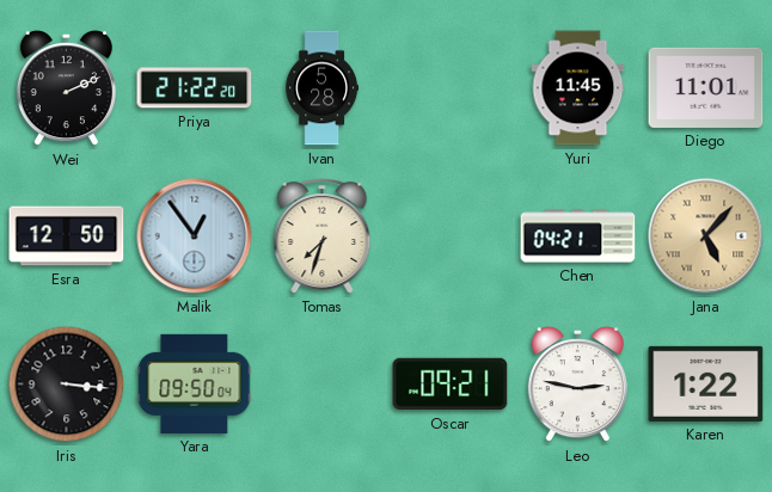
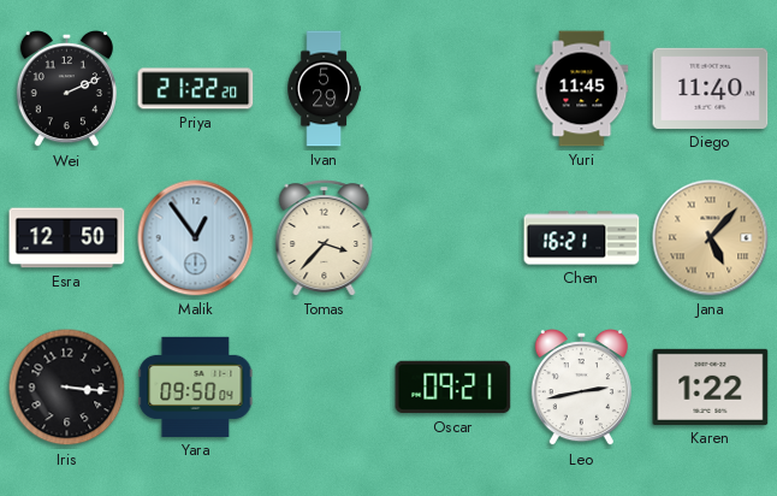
Ivan: 5:28 -> 5:29
Diego: 11:01 -> 11:40
Tomas: 7:33 -> 3:37
Chen: 04:21 -> 16:21
Leo: 2:47 -> 2:43
